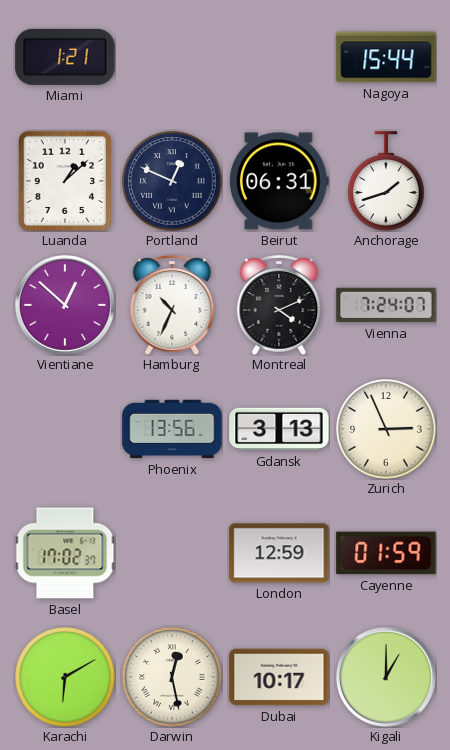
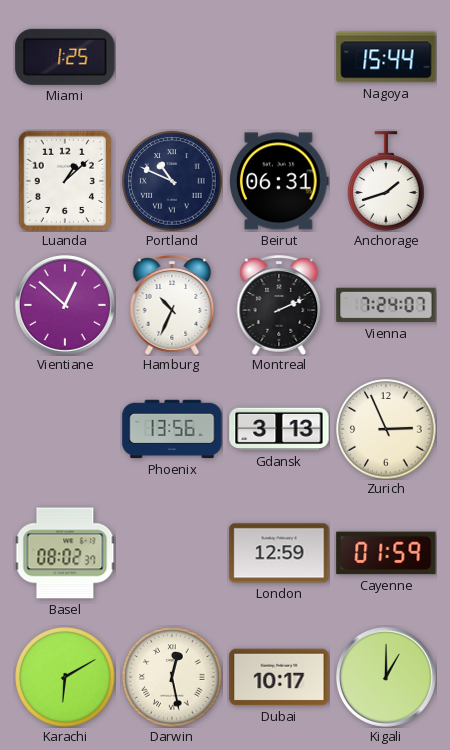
Miami: 1:21 -> 1:25
Portland: 12:49 -> 10:49
Montreal: 4:11 -> 2:11
Basel: 17:02 -> 08:02
